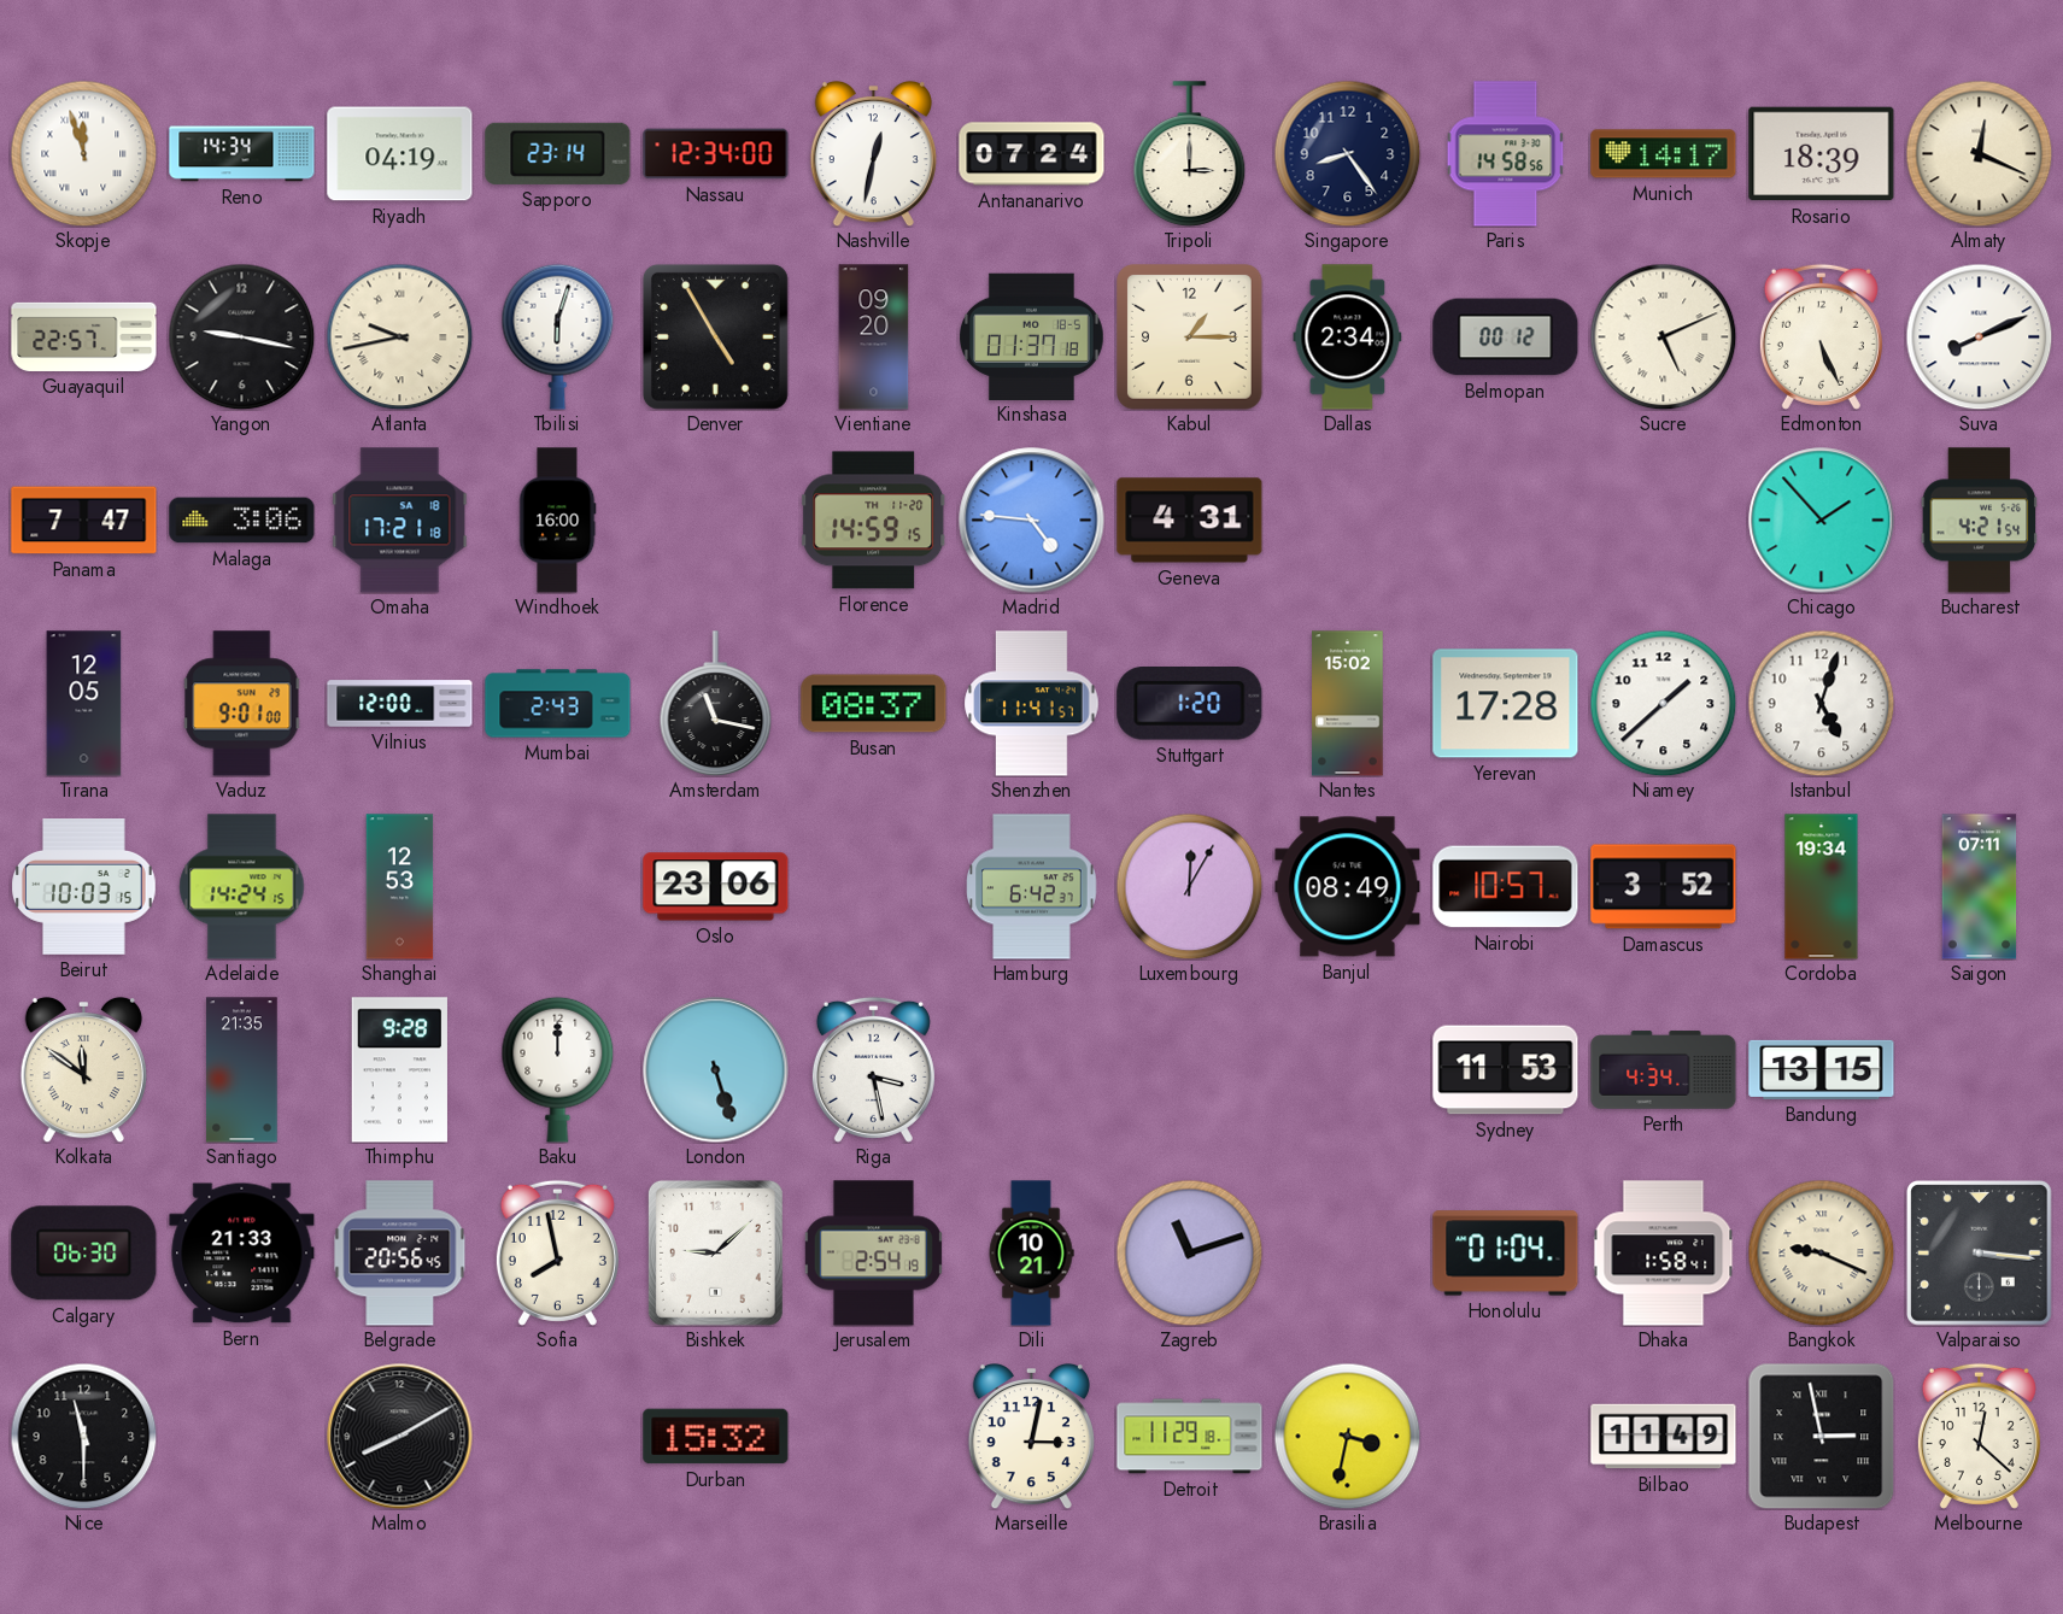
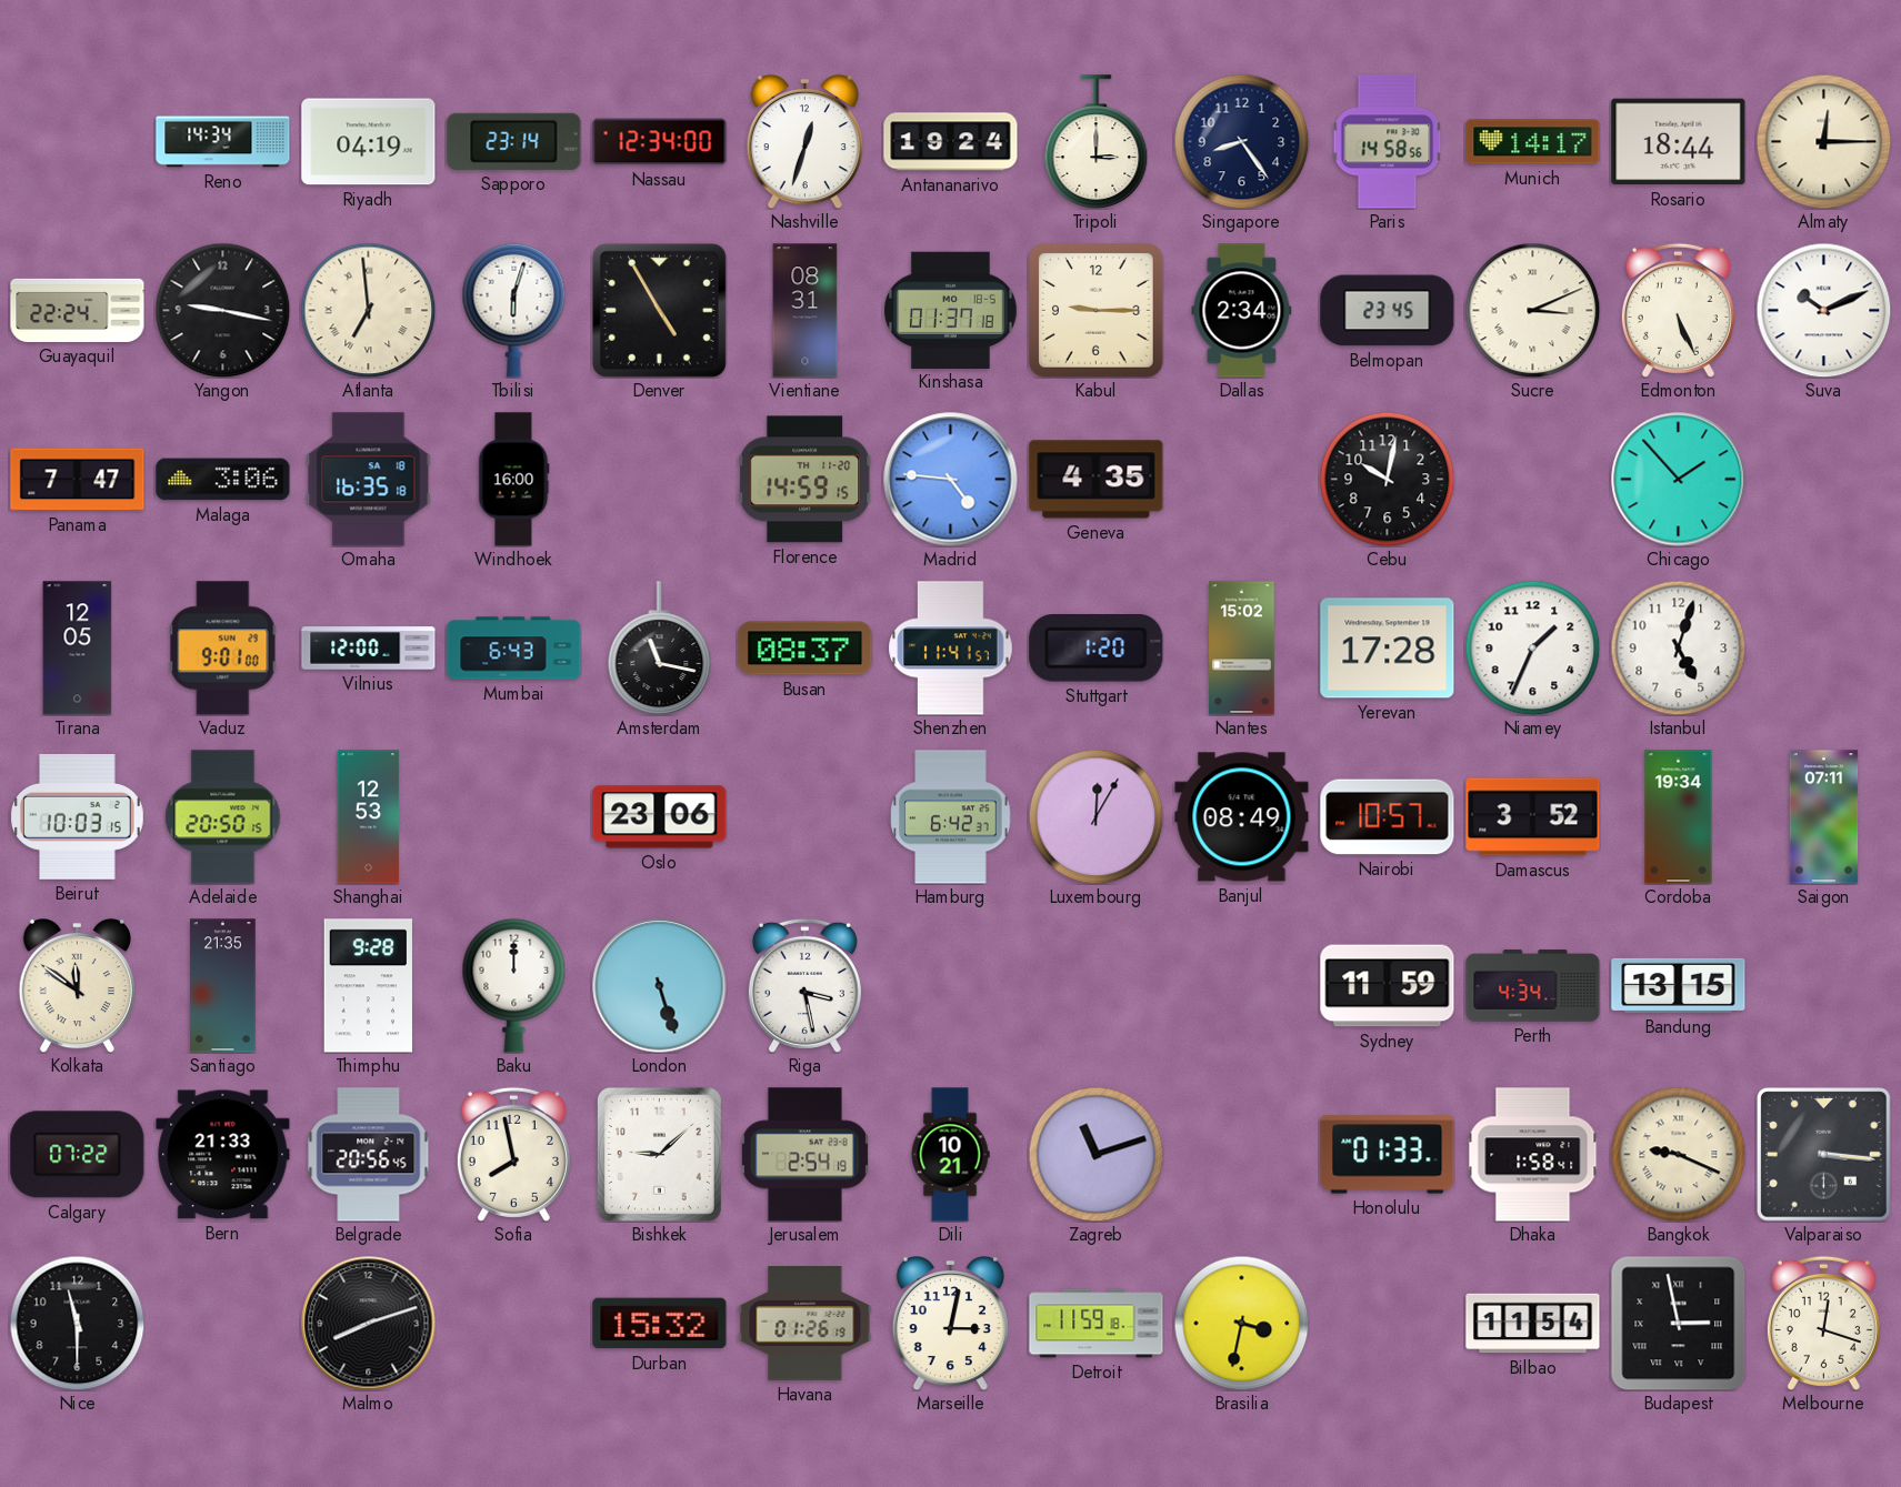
Skopje: 11:57 -> none
Nashville: 12:32 -> 12:33
Antananarivo: 07:24 -> 19:24
Rosario: 18:39 -> 18:44
Almaty: 12:19 -> 12:15
Guayaquil: 22:57 -> 22:24
Atlanta: 9:43 -> 6:59
Vientiane: 09:20 -> 08:31
Kabul: 1:15 -> 9:15
Belmopan: 00:12 -> 23:45
Sucre: 5:11 -> 3:11
Suva: 8:11 -> 10:11
Omaha: 17:21 -> 16:35
Geneva: 4:31 -> 4:35
Cebu: none -> 10:02
Bucharest: 4:21 -> none
Mumbai: 2:43 -> 6:43
Niamey: 1:38 -> 1:34
Adelaide: 14:24 -> 20:50
Sydney: 11:53 -> 11:59
Calgary: 06:30 -> 07:22
Honolulu: 01:04 -> 01:33
Malmo: 8:10 -> 8:12
Havana: none -> 01:26
Detroit: 11:29 -> 11:59
Bilbao: 11:49 -> 11:54
Melbourne: 12:22 -> 12:18
